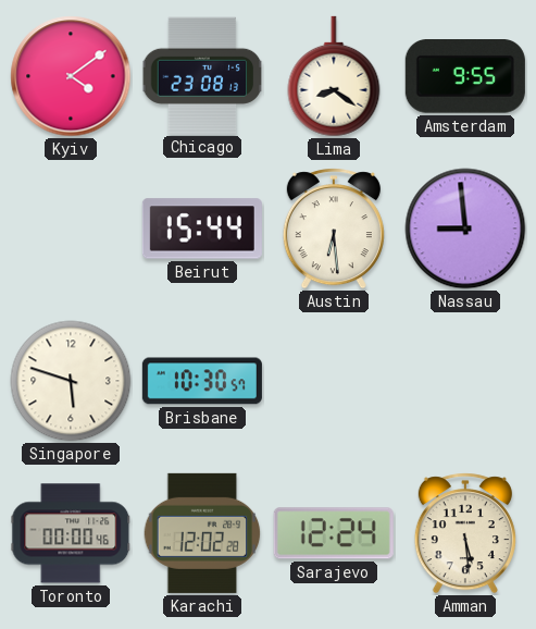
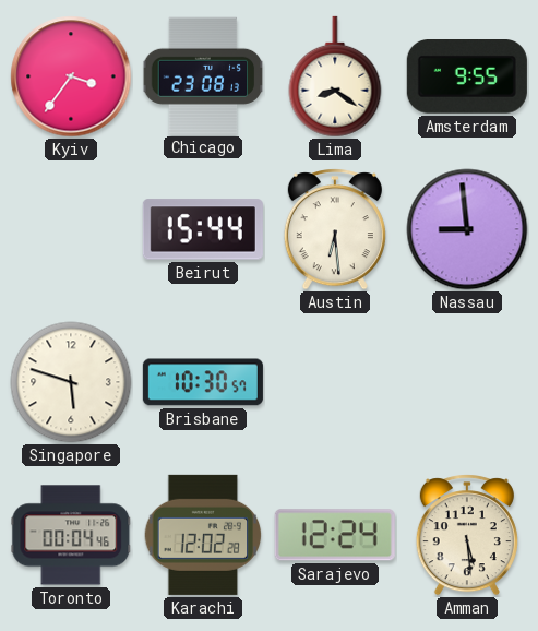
Kyiv: 4:09 -> 3:36
Toronto: 00:00 -> 00:04
